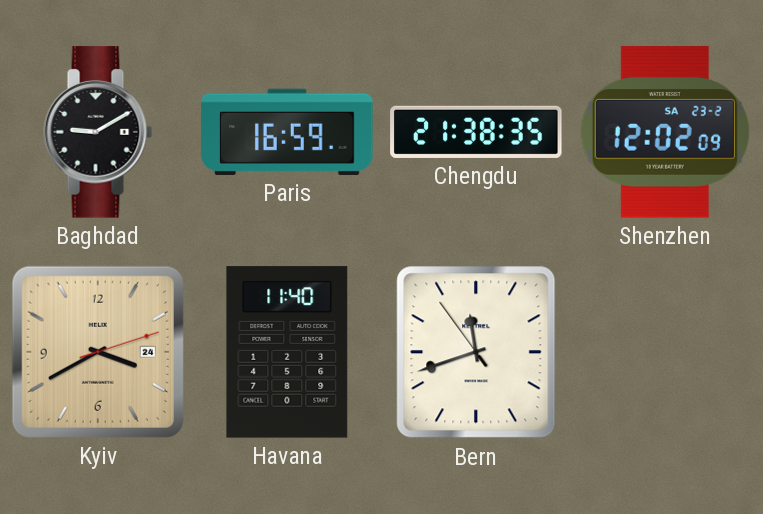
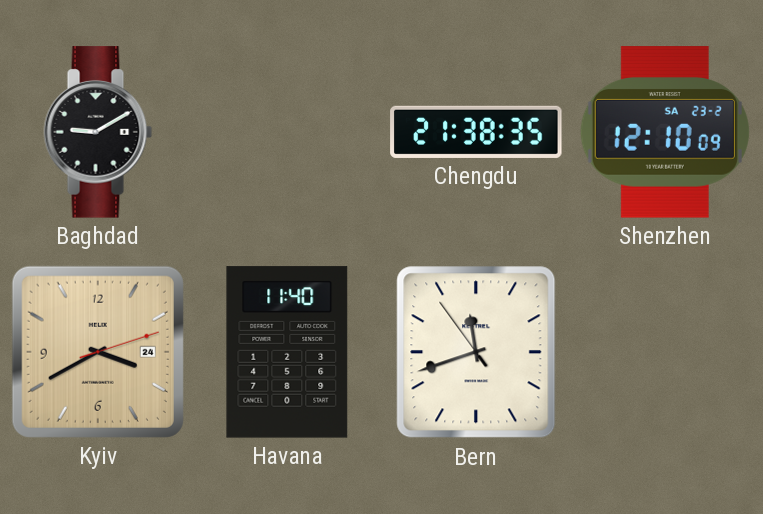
Paris: 16:59 -> none
Shenzhen: 12:02 -> 12:10
